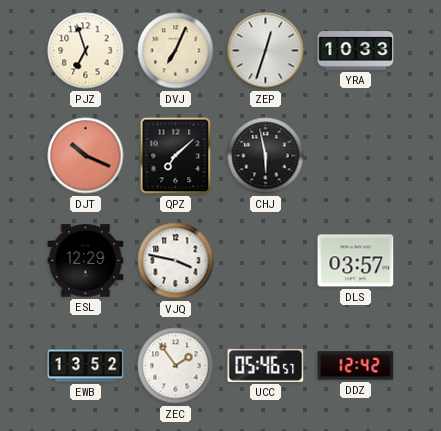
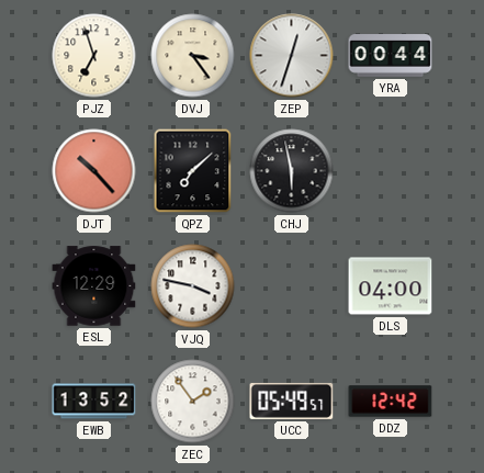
DVJ: 7:04 -> 3:24
YRA: 10:33 -> 00:44
DJT: 10:19 -> 10:23
DLS: 03:57 -> 04:00
UCC: 05:46 -> 05:49
